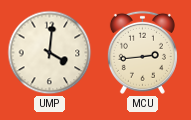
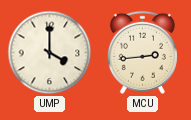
UMP: 4:01 -> 4:00
